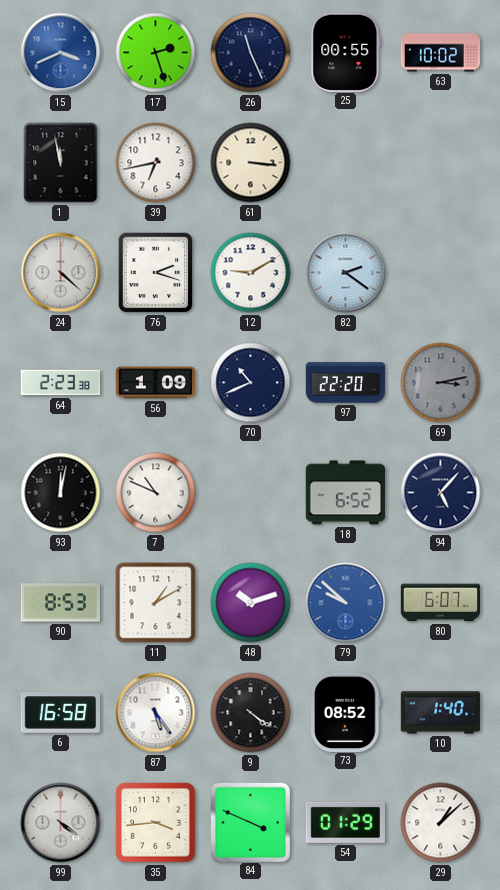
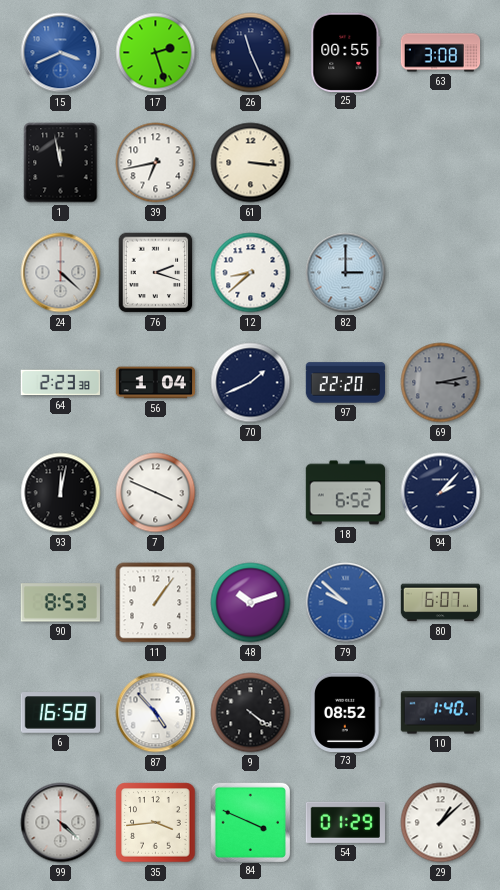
63: 10:02 -> 3:08
12: 9:10 -> 8:38
82: 2:21 -> 3:00
56: 1:09 -> 1:04
70: 10:41 -> 1:41
7: 10:49 -> 3:49
94: 5:07 -> 2:07
11: 1:10 -> 1:06
87: 5:24 -> 4:53
99: 4:21 -> 4:22
